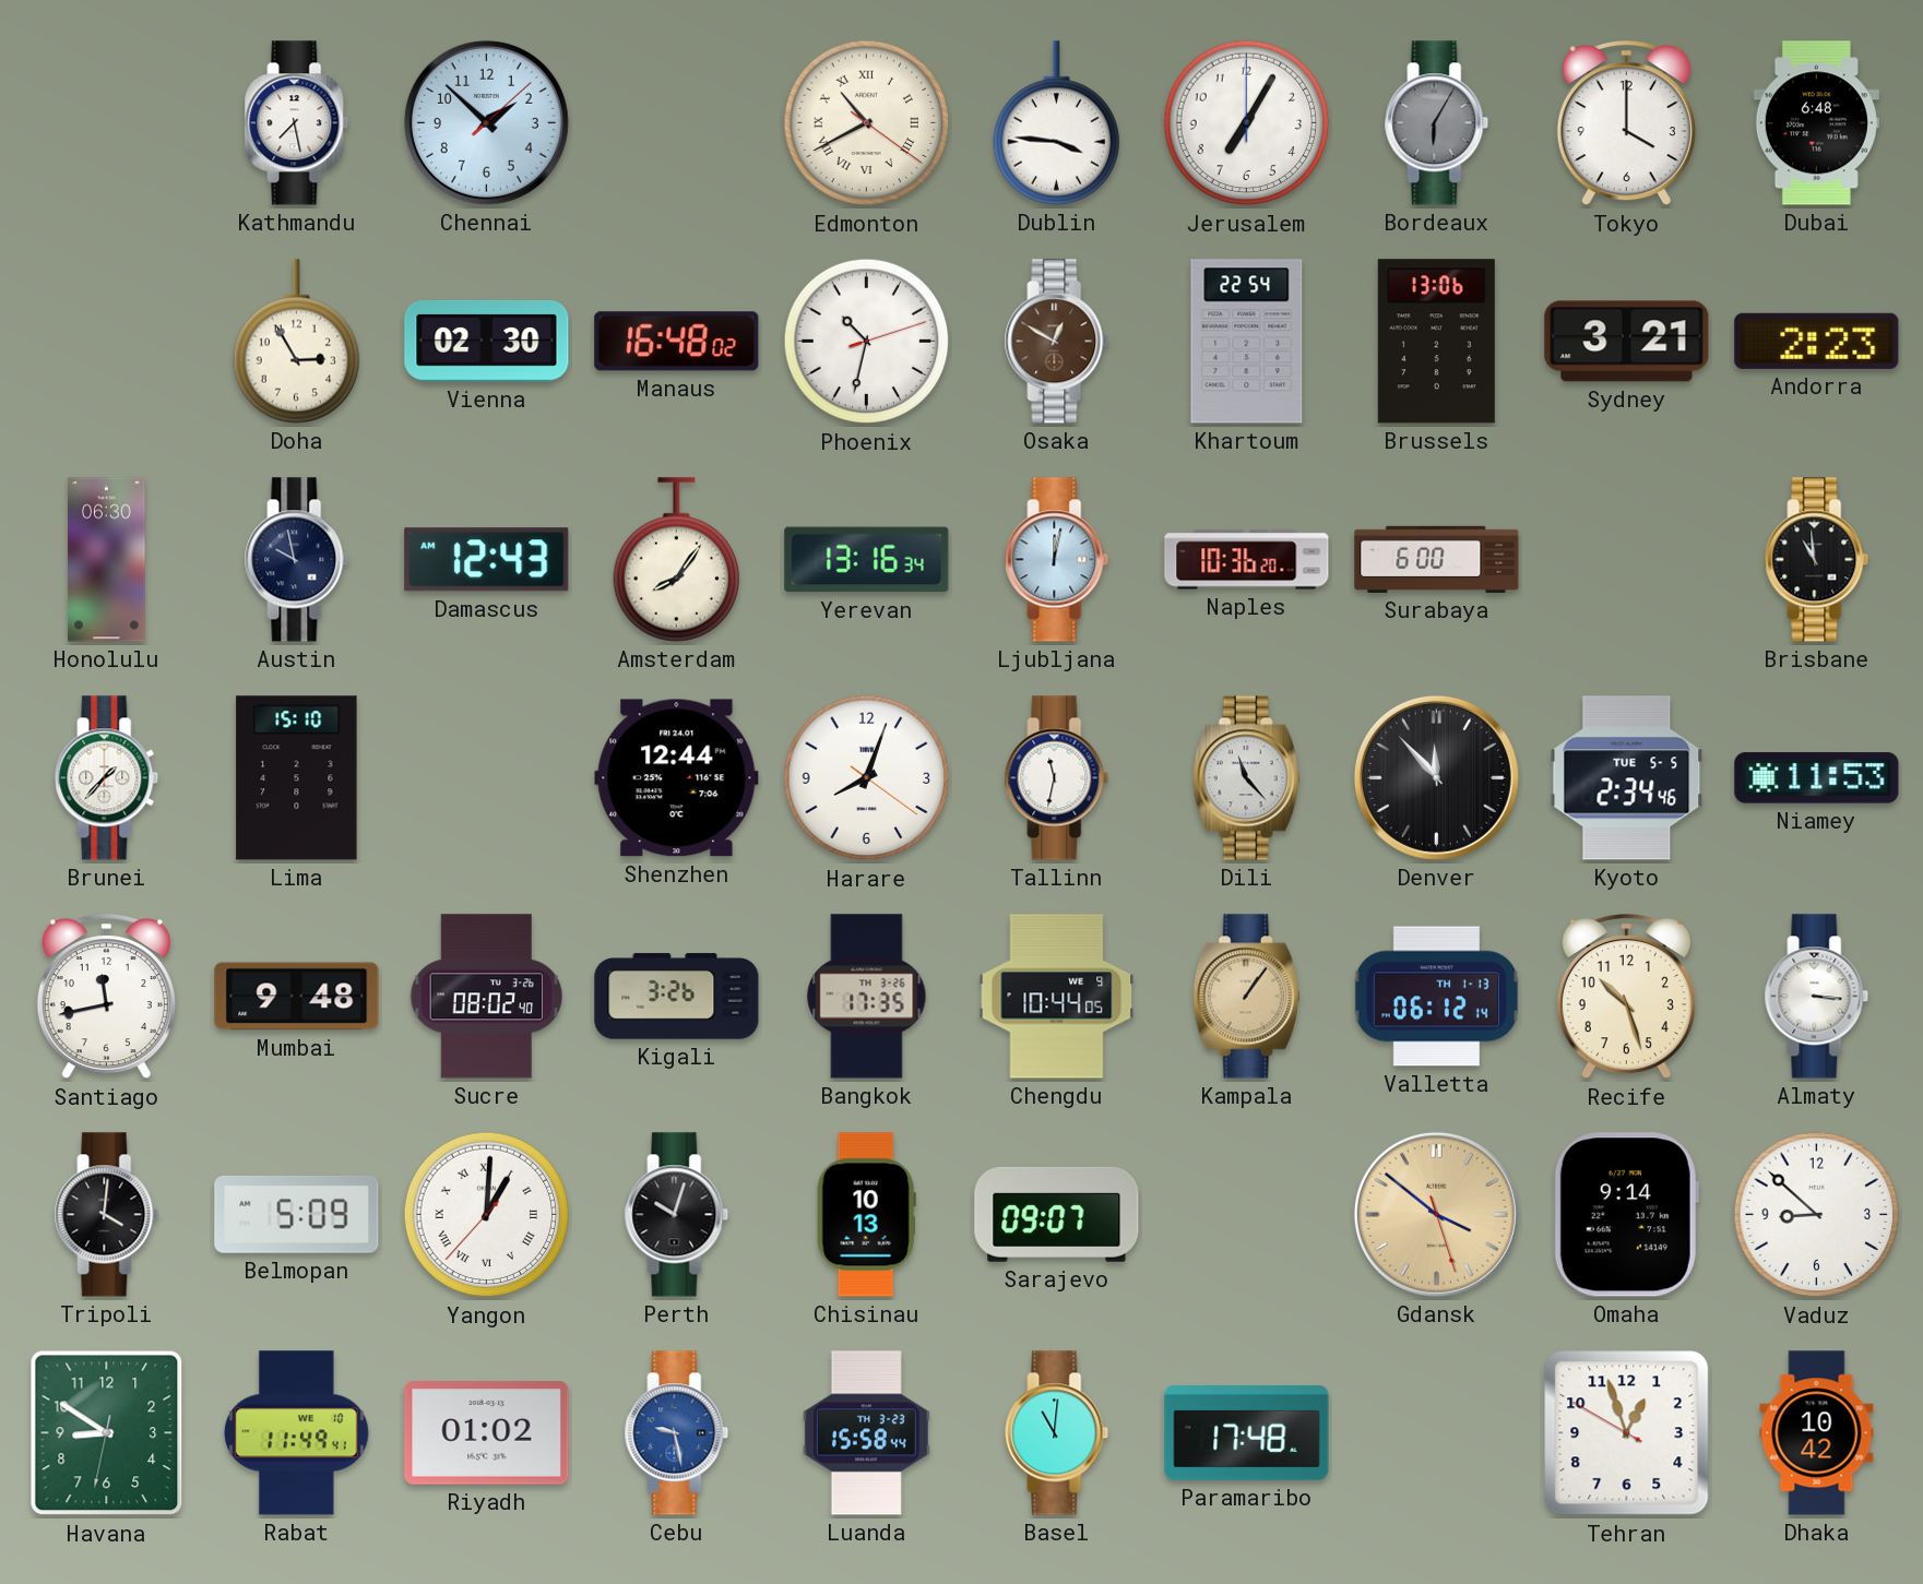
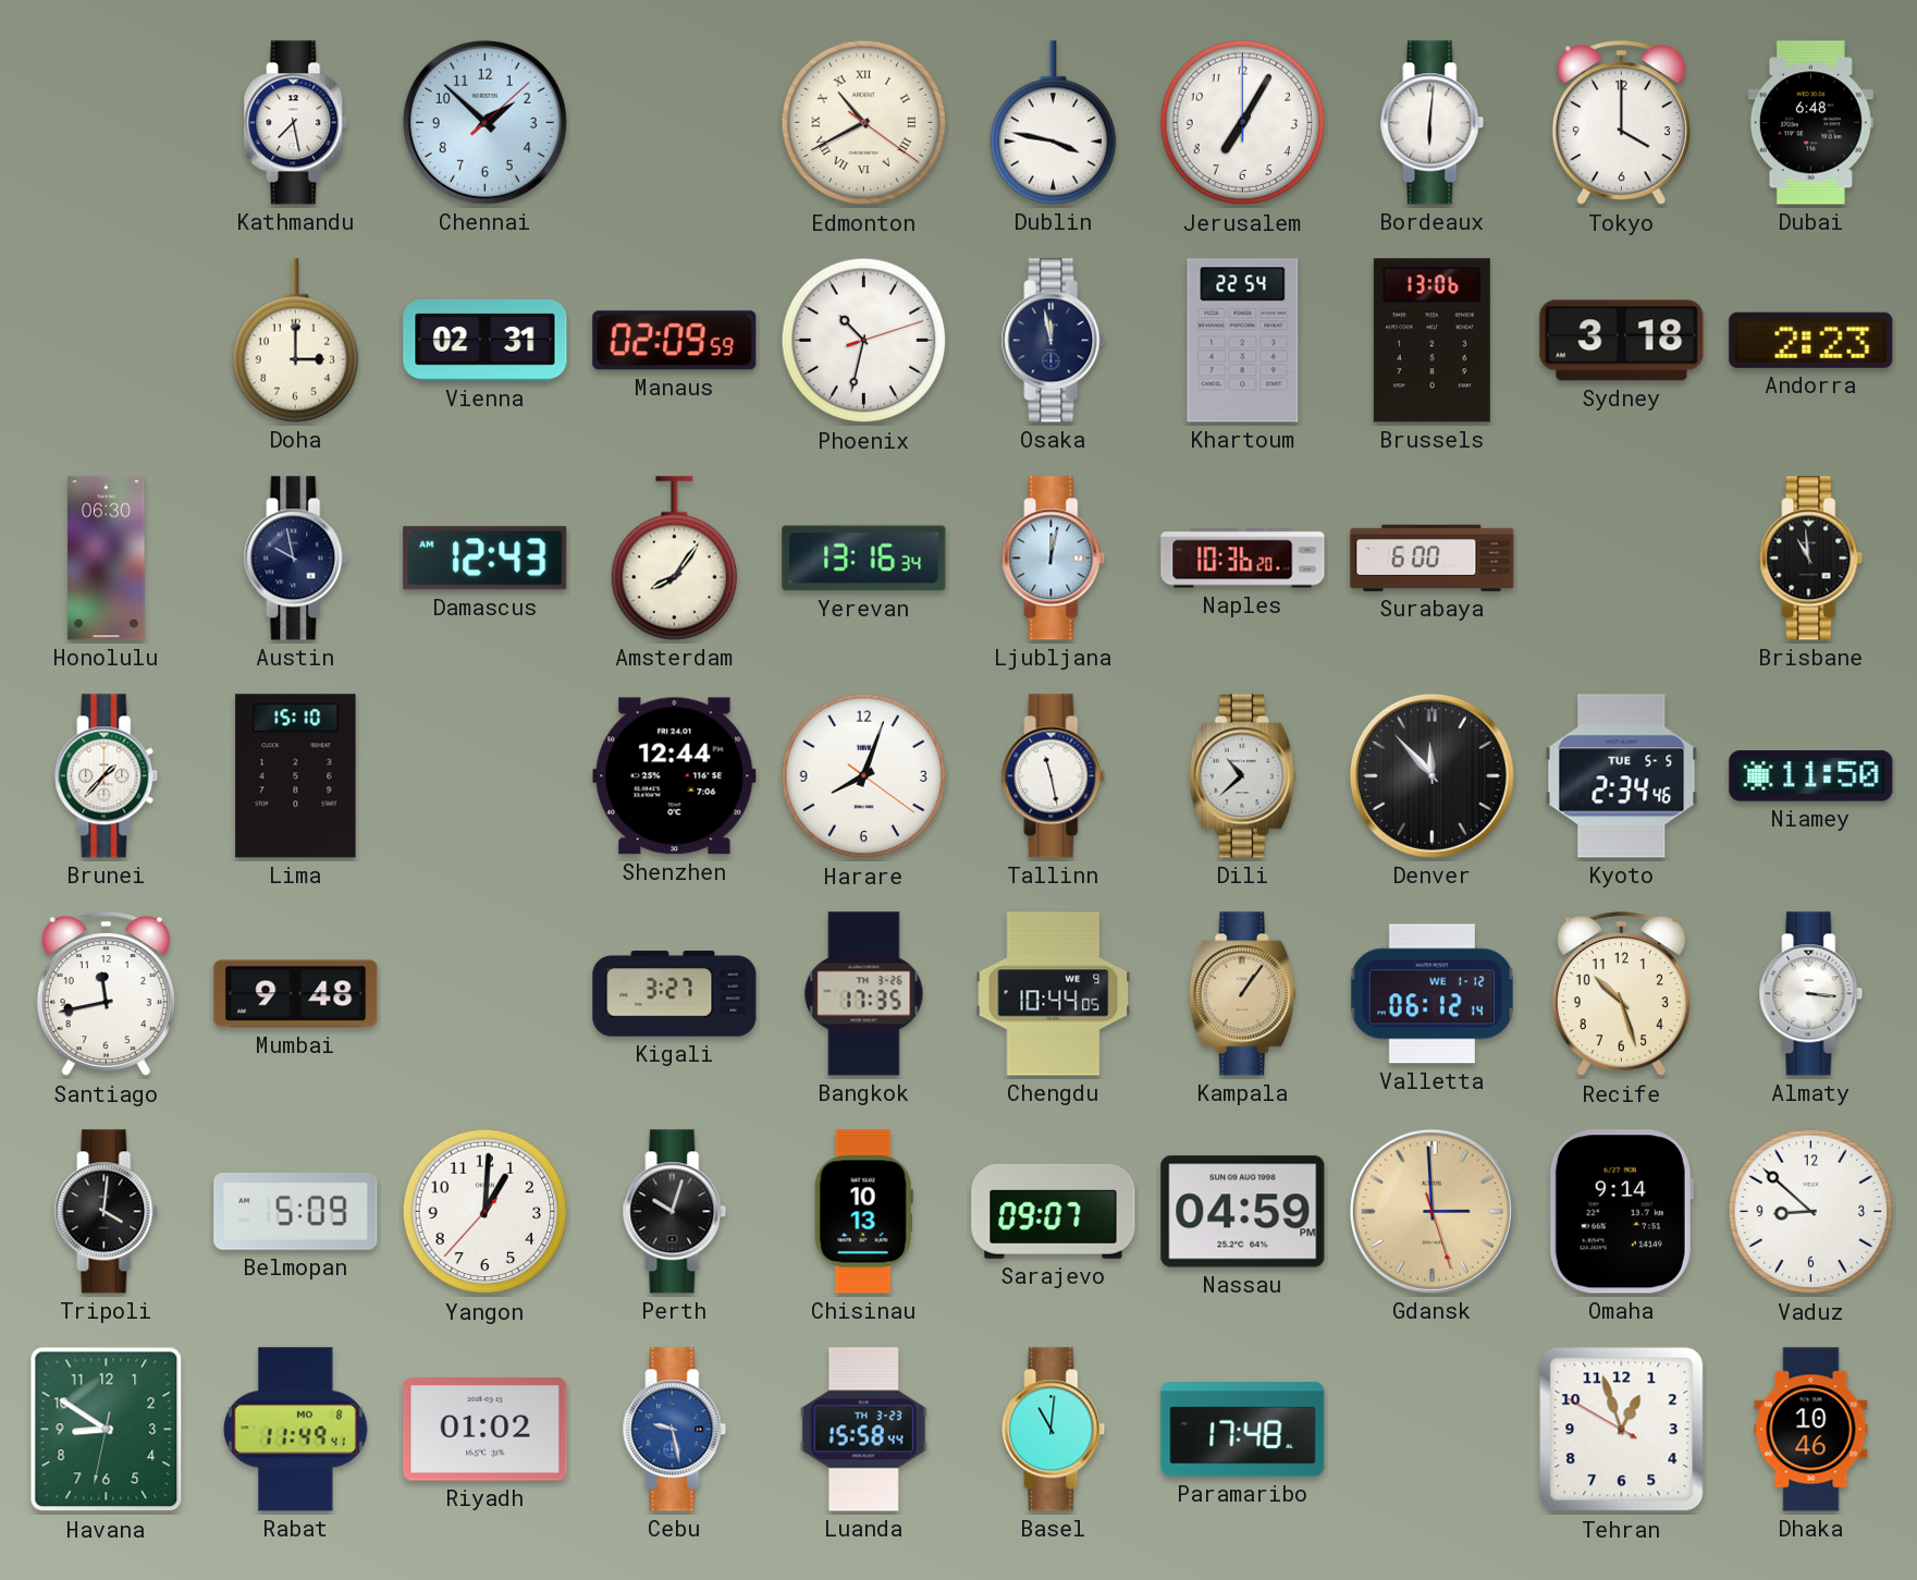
Dublin: 3:46 -> 3:47
Bordeaux: 6:05 -> 6:01
Bordeaux dial: grey -> white
Doha: 2:55 -> 3:00
Vienna: 02:30 -> 02:31
Manaus: 16:48 -> 02:09
Osaka: 12:50 -> 11:58
Osaka dial: brown -> navy
Sydney: 3:21 -> 3:18
Tallinn: 11:32 -> 11:28
Dili: 11:23 -> 10:38
Niamey: 11:53 -> 11:50
Sucre: 08:02 -> none
Kigali: 3:26 -> 3:27
Valletta date: TH 1-13 -> WE 1-12
Yangon numerals: Roman -> Arabic
Nassau: none -> 04:59
Gdansk: 3:51 -> 2:59
Rabat date: WE 10 -> MO 8
Dhaka: 10:42 -> 10:46
